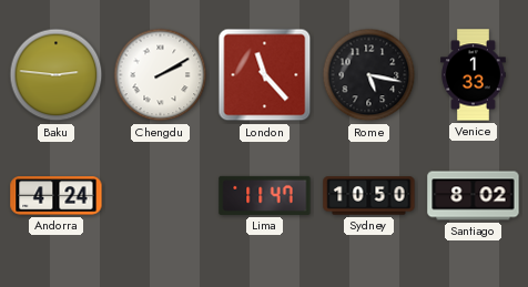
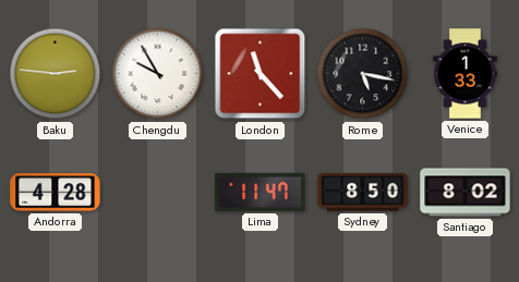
Chengdu: 2:10 -> 9:55
Andorra: 4:24 -> 4:28
Sydney: 10:50 -> 8:50
